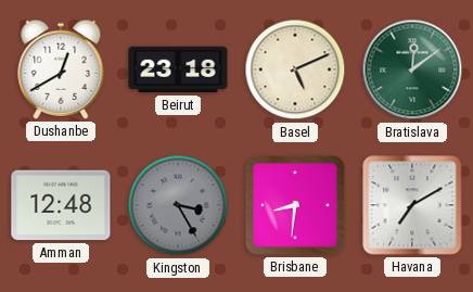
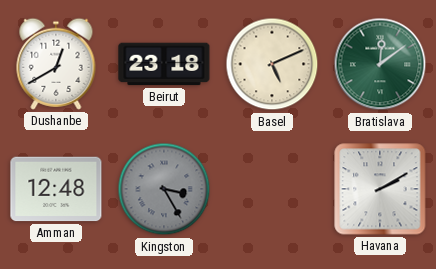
Brisbane: 8:31 -> none
Havana: 7:10 -> 2:10
